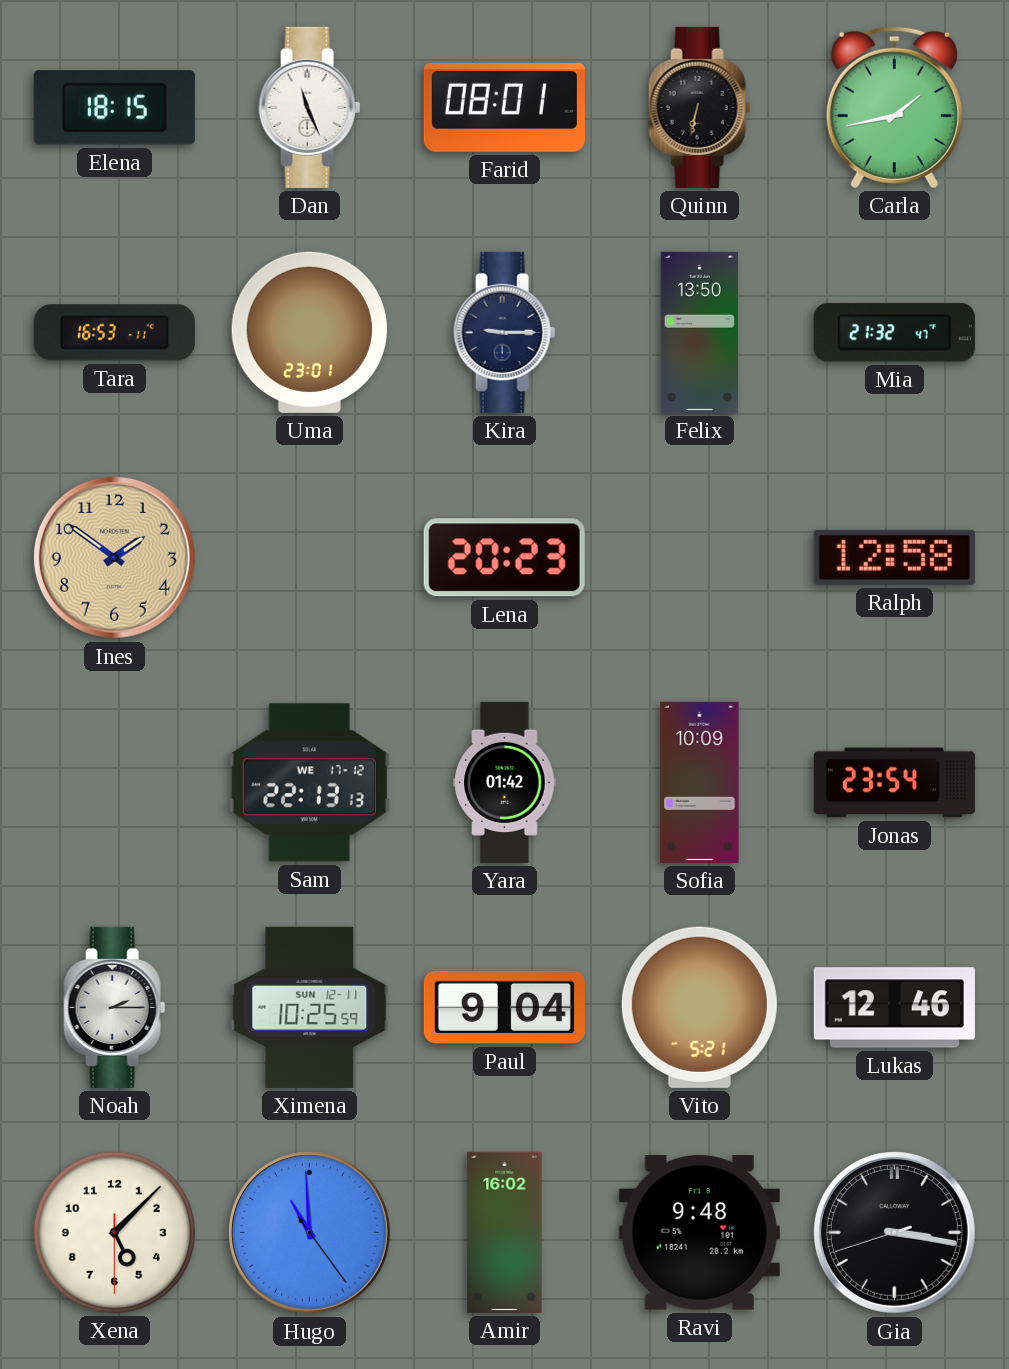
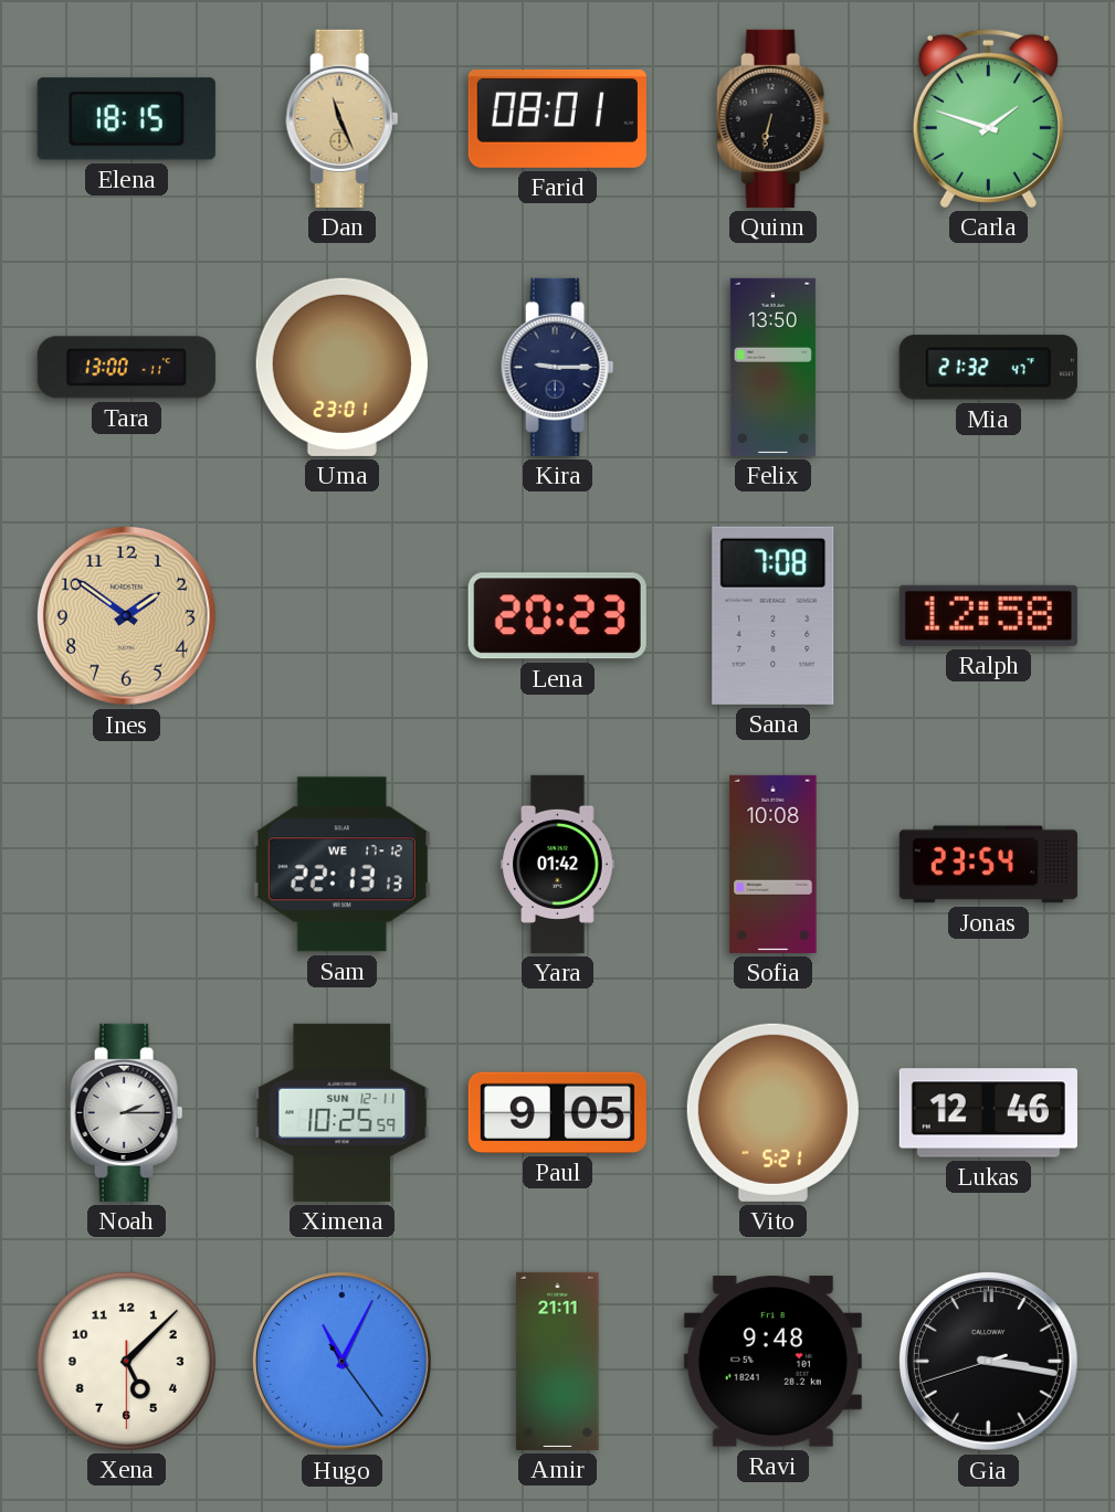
Dan dial: white -> champagne
Carla: 1:43 -> 1:48
Tara: 16:53 -> 13:00
Sana: none -> 7:08
Sofia: 10:09 -> 10:08
Paul: 9:04 -> 9:05
Hugo: 10:59 -> 11:04
Amir: 16:02 -> 21:11
